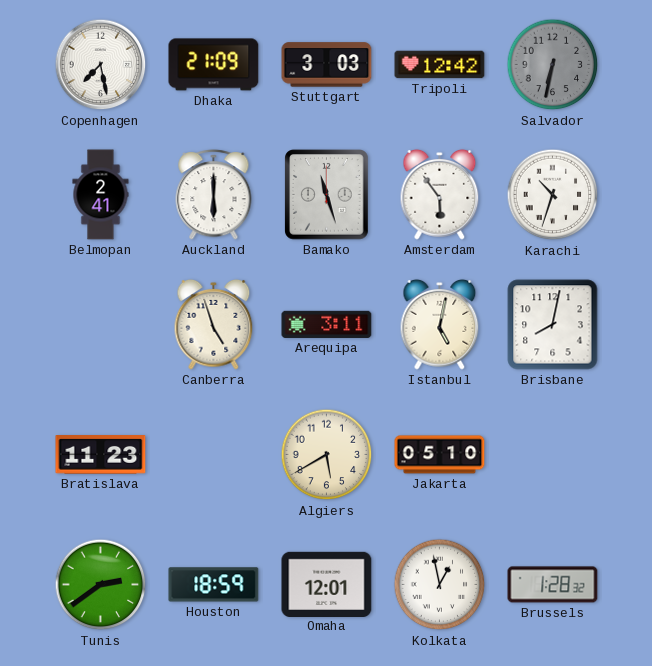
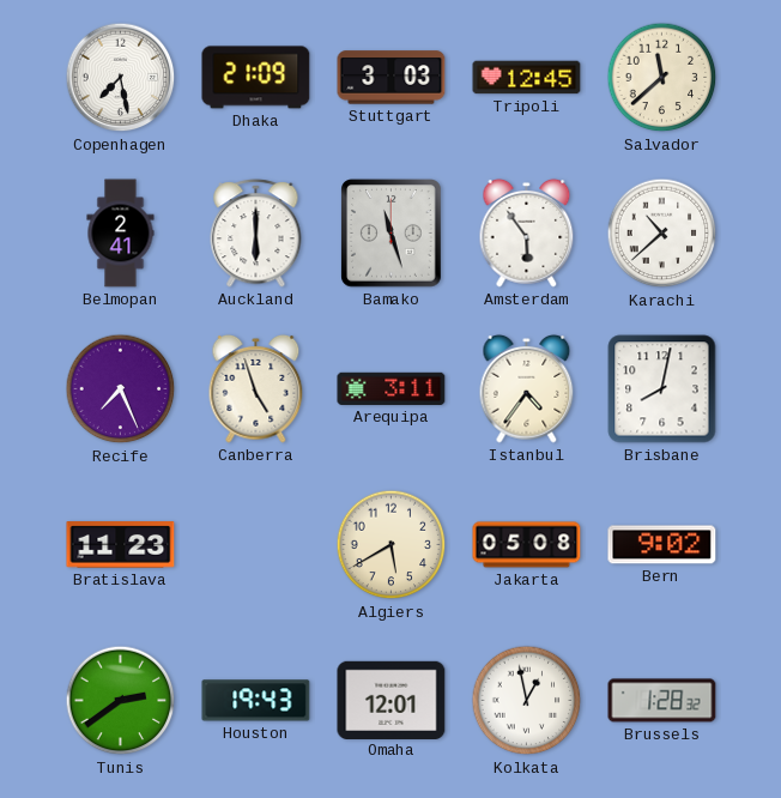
Tripoli: 12:42 -> 12:45
Salvador: 6:32 -> 11:38
Salvador dial: grey -> cream
Karachi: 10:33 -> 10:38
Recife: none -> 7:26
Istanbul: 5:02 -> 4:36
Jakarta: 05:10 -> 05:08
Bern: none -> 9:02
Houston: 18:59 -> 19:43
